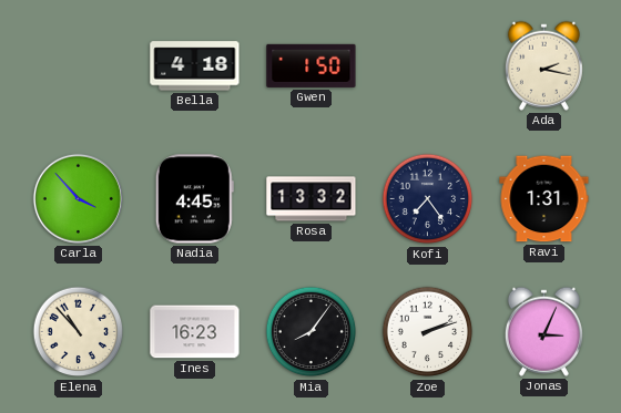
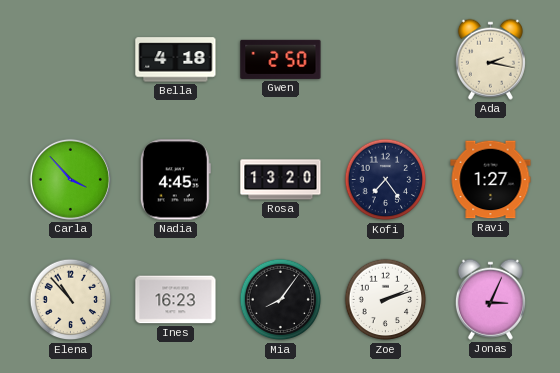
Gwen: 1:50 -> 2:50
Rosa: 13:32 -> 13:20
Ravi: 1:31 -> 1:27
